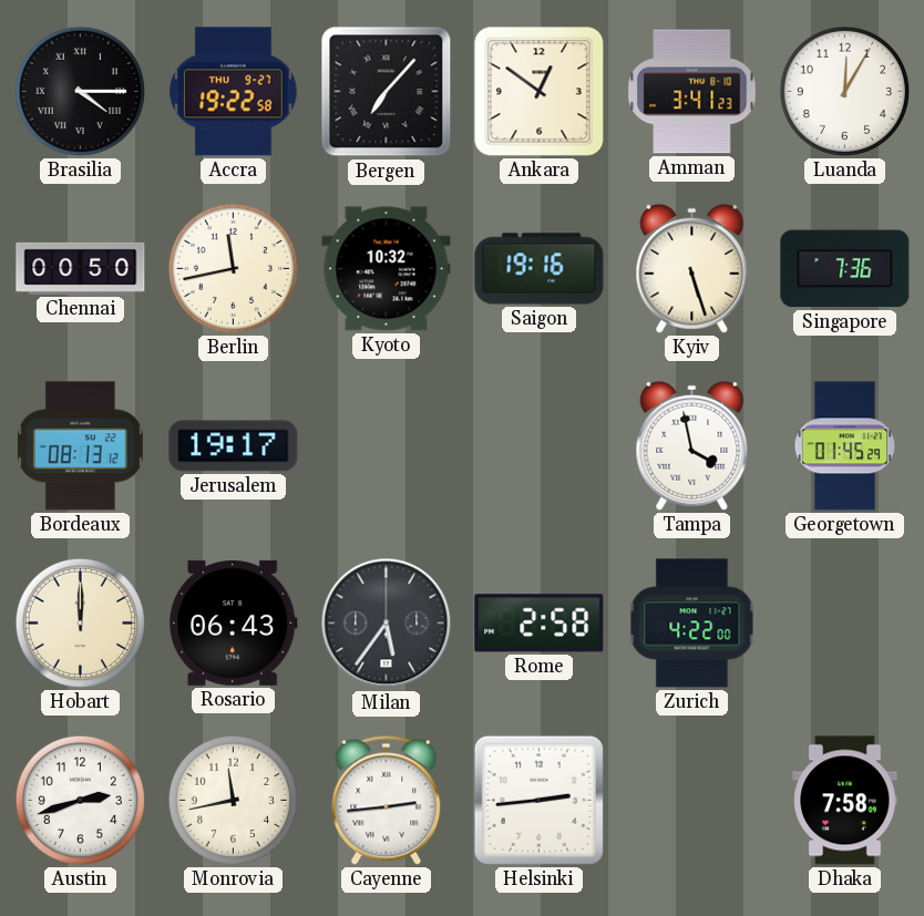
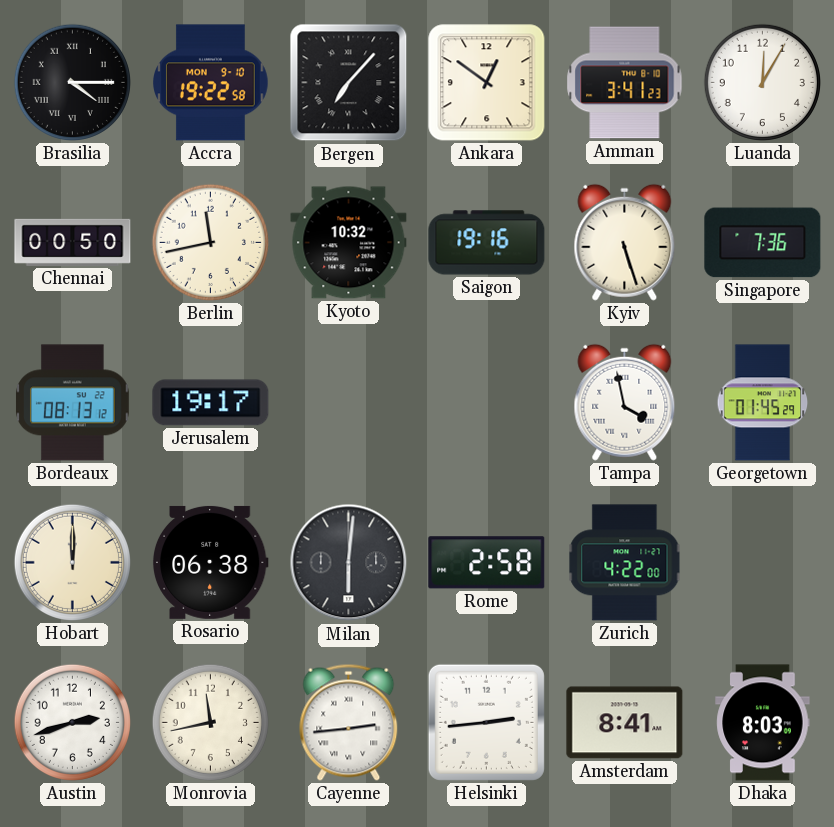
Accra date: THU 9-27 -> MON 9-10
Rosario: 06:43 -> 06:38
Milan: 5:36 -> 6:01
Amsterdam: none -> 8:41
Dhaka: 7:58 -> 8:03
